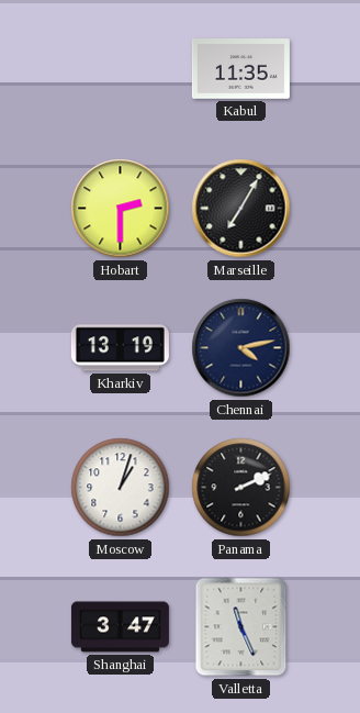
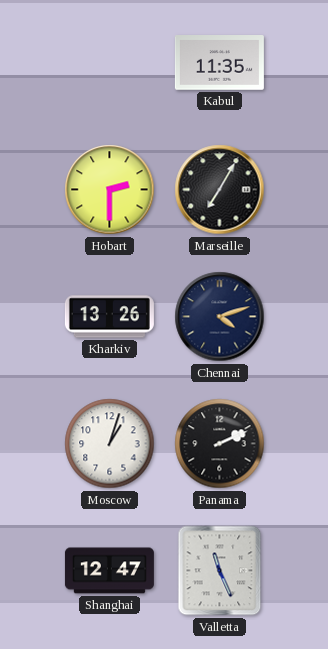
Kharkiv: 13:19 -> 13:26
Chennai: 4:13 -> 4:12
Shanghai: 3:47 -> 12:47
